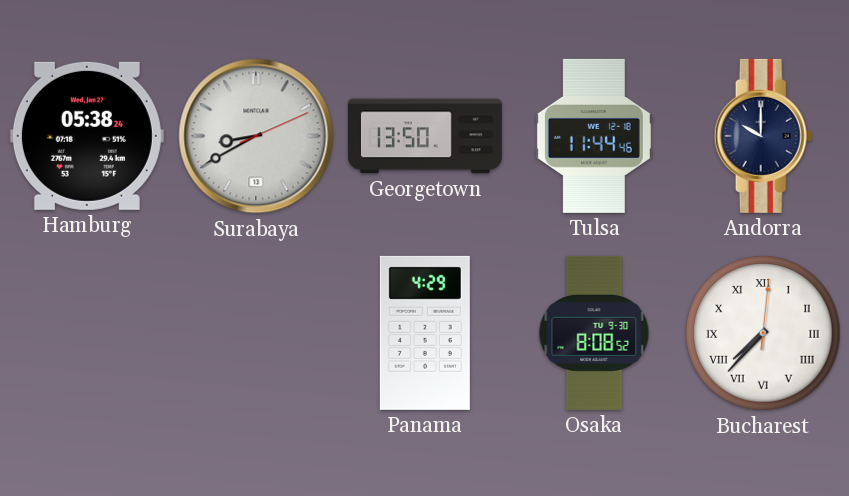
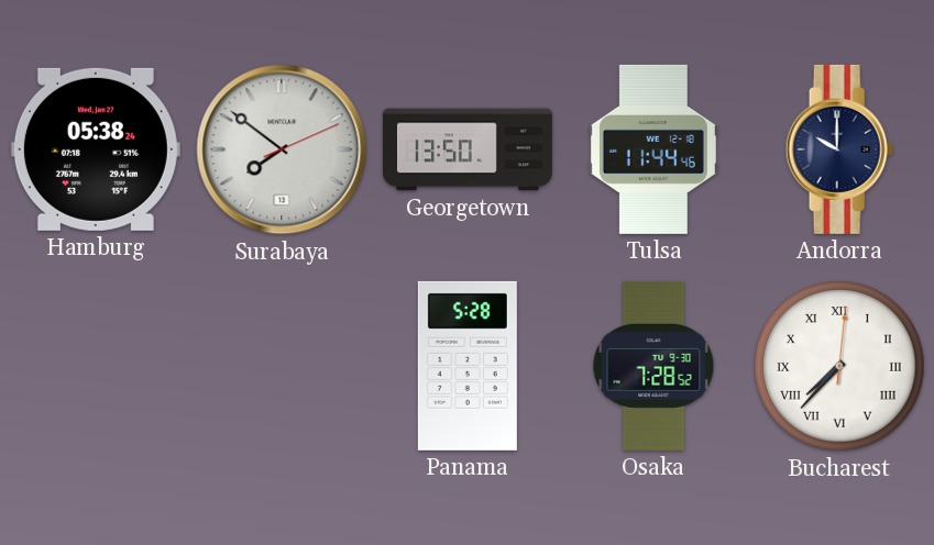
Surabaya: 8:40 -> 7:51
Panama: 4:29 -> 5:28
Osaka: 8:08 -> 7:28
